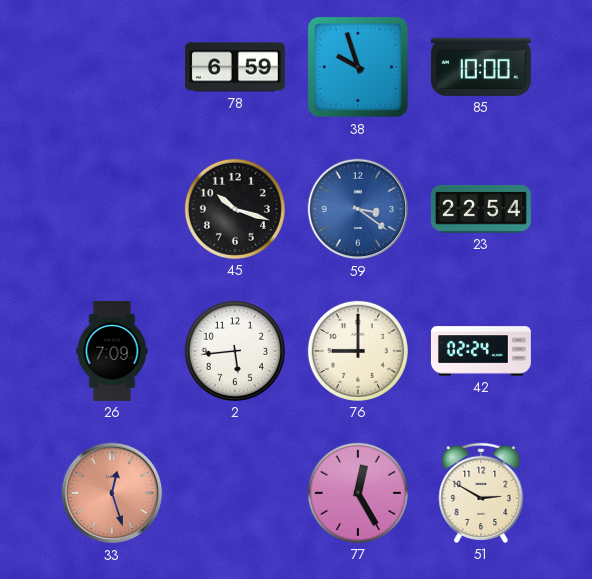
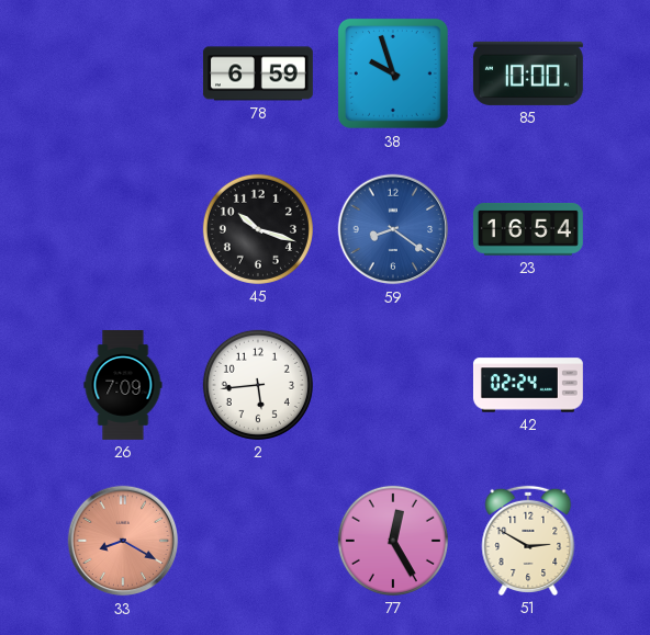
59: 3:21 -> 8:21
23: 22:54 -> 16:54
76: 9:00 -> none
33: 12:27 -> 8:20
